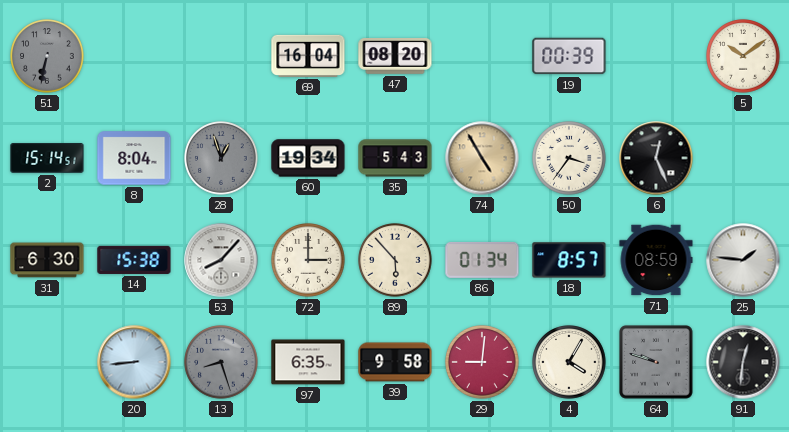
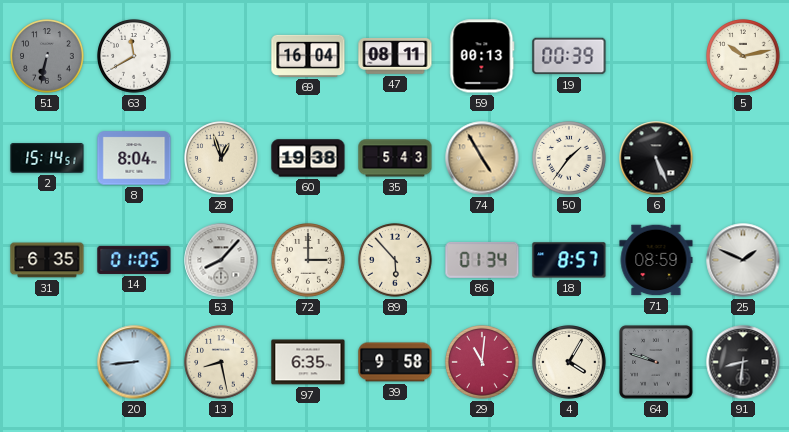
63: none -> 11:40
47: 08:20 -> 08:11
59: none -> 00:13
5: 10:09 -> 10:13
28 dial: grey -> cream
60: 19:34 -> 19:38
50: 3:36 -> 1:36
6: 12:26 -> 5:26
31: 6:30 -> 6:35
14: 15:38 -> 01:05
25: 1:46 -> 1:49
13: 8:27 -> 8:28
13 dial: grey -> cream
29: 9:01 -> 11:01
91: 12:31 -> 8:31
